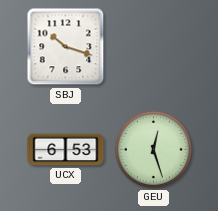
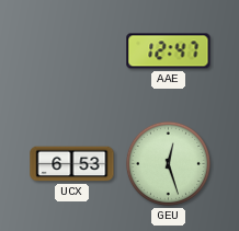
SBJ: 10:18 -> none
AAE: none -> 12:47
